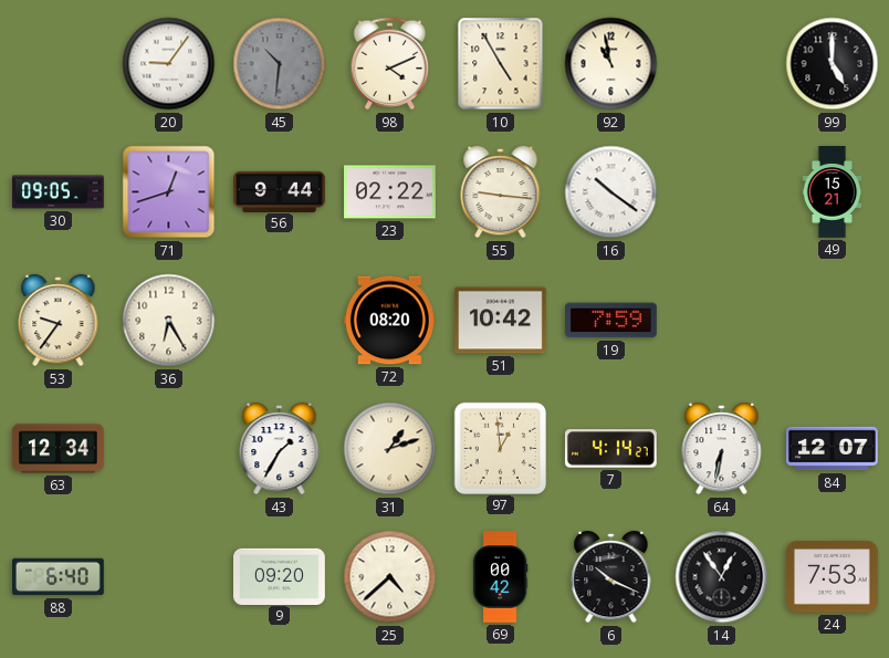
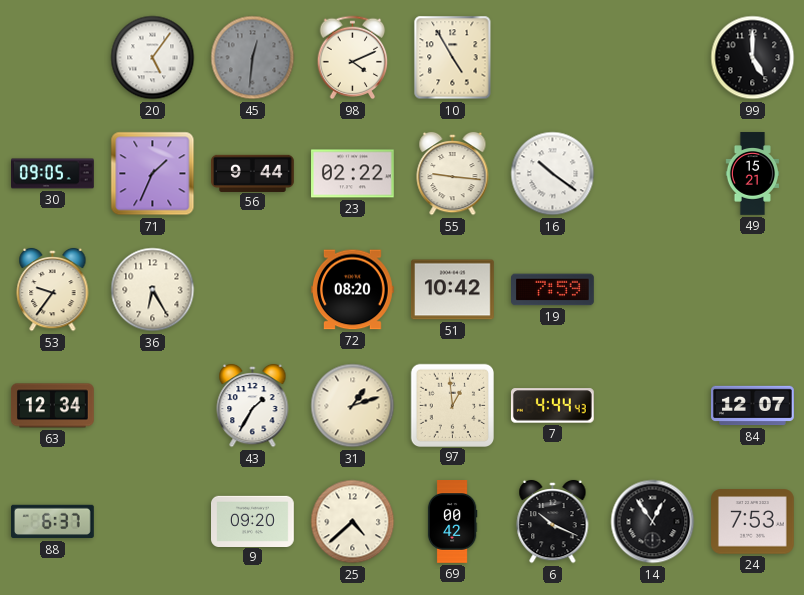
20: 9:06 -> 5:06
45: 10:31 -> 12:31
92: 10:58 -> none
71: 12:42 -> 1:34
7: 4:14 -> 4:44
64: 6:32 -> none
88: 6:40 -> 6:37
